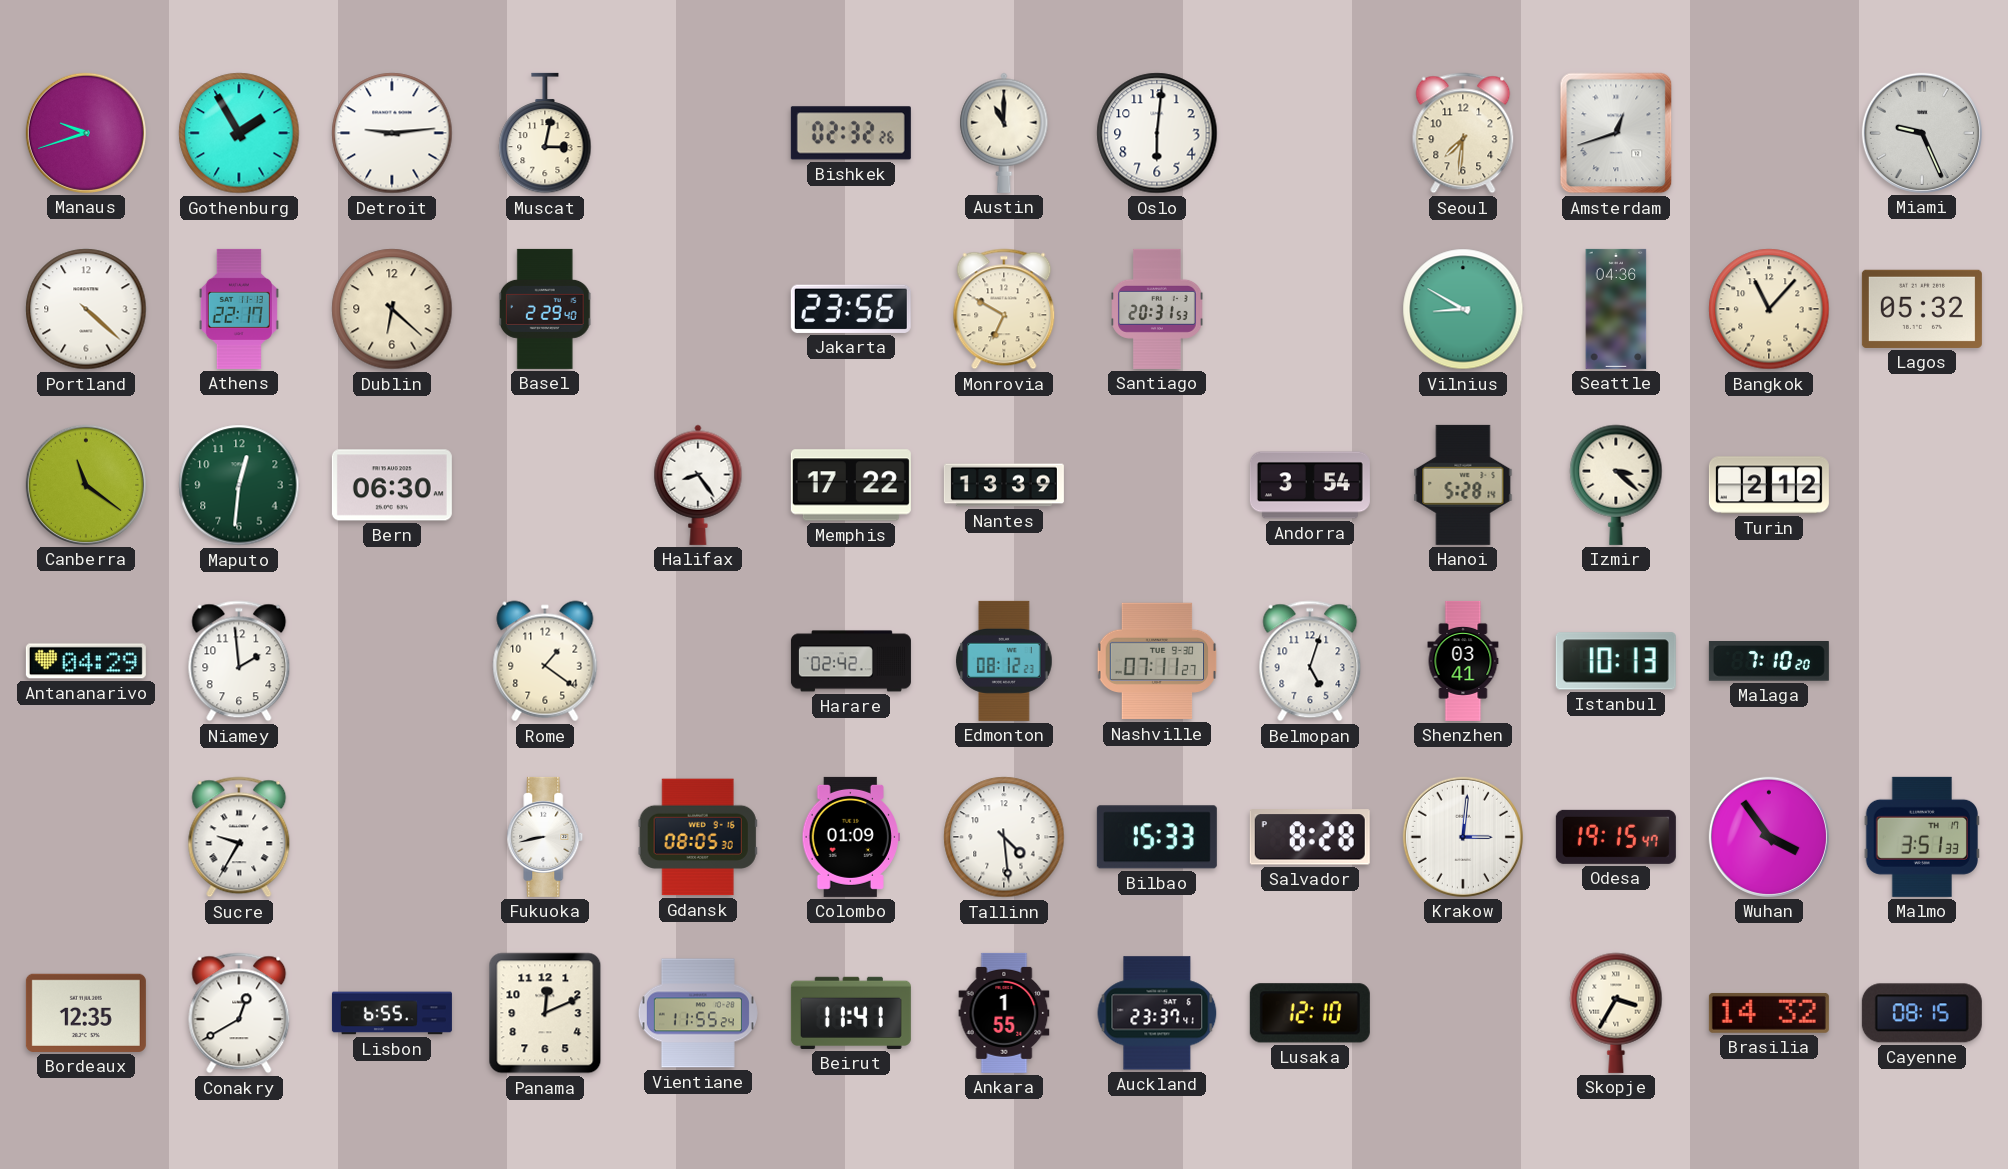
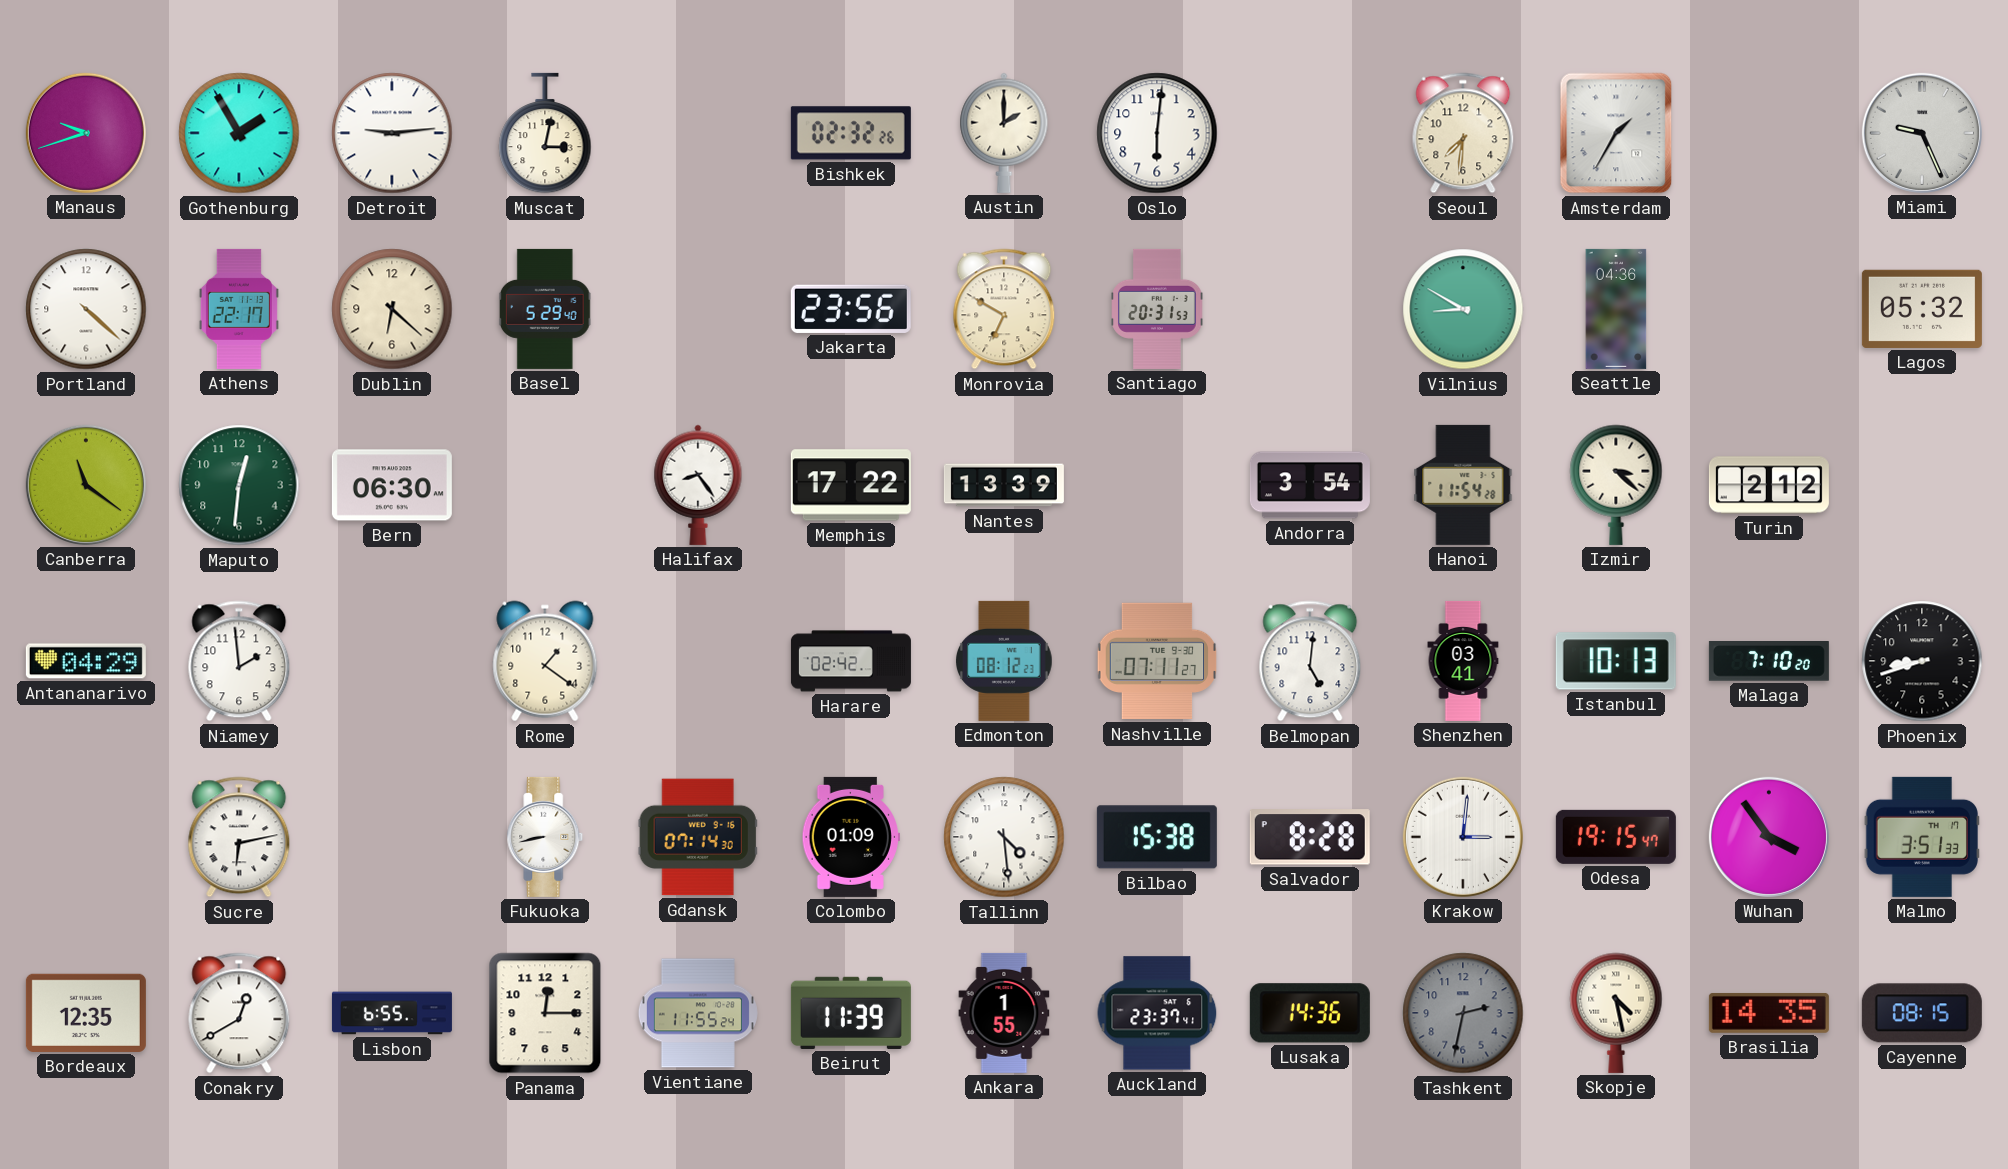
Austin: 11:00 -> 2:00
Amsterdam: 12:42 -> 1:35
Basel: 2:29 -> 5:29
Bangkok: 11:07 -> none
Hanoi: 5:28 -> 11:54
Belmopan: 5:03 -> 5:01
Phoenix: none -> 8:42
Sucre: 9:35 -> 6:13
Gdansk: 08:05 -> 07:14
Bilbao: 15:33 -> 15:38
Panama: 12:11 -> 12:15
Beirut: 11:41 -> 11:39
Lusaka: 12:10 -> 14:36
Tashkent: none -> 2:32
Skopje: 3:35 -> 4:28
Brasilia: 14:32 -> 14:35
